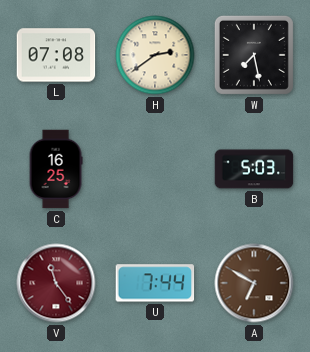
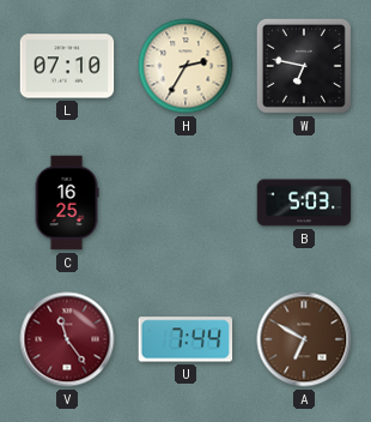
L: 07:08 -> 07:10
H: 2:39 -> 2:35
W: 7:28 -> 6:47
